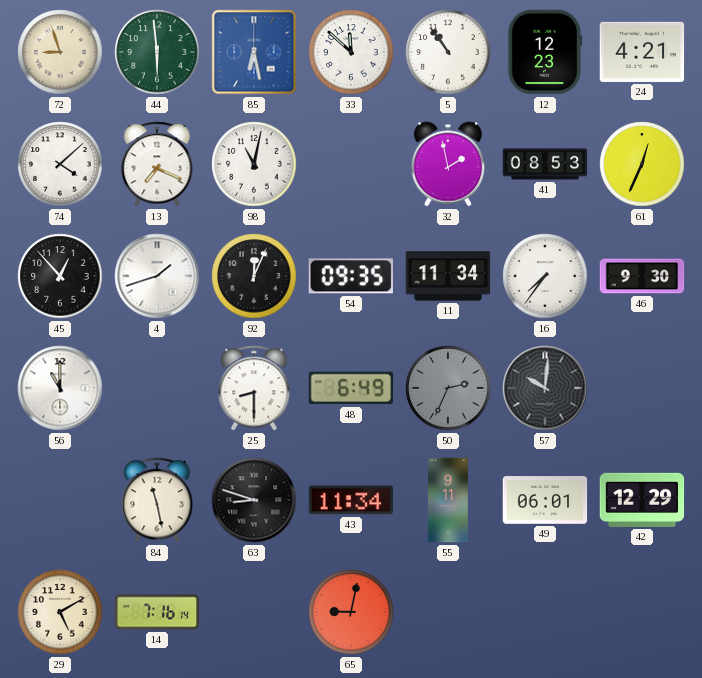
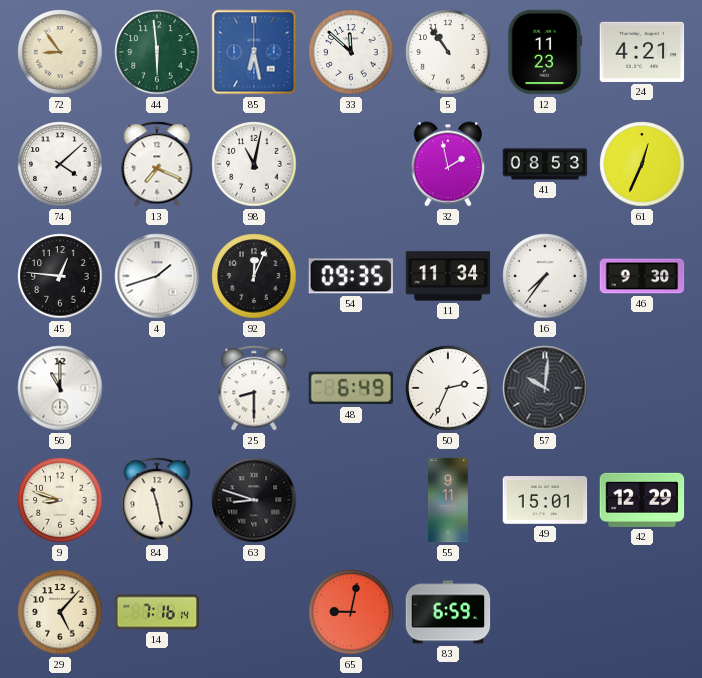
72: 8:57 -> 8:54
12: 12:23 -> 11:23
45: 12:53 -> 12:46
50 dial: grey -> white
9: none -> 8:48
43: 11:34 -> none
49: 06:01 -> 15:01
29: 5:10 -> 5:07
83: none -> 6:59
